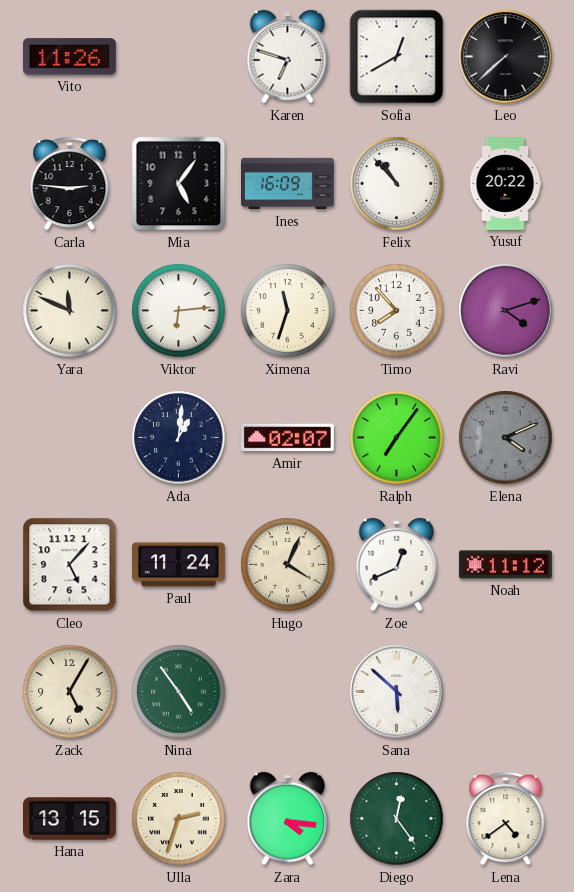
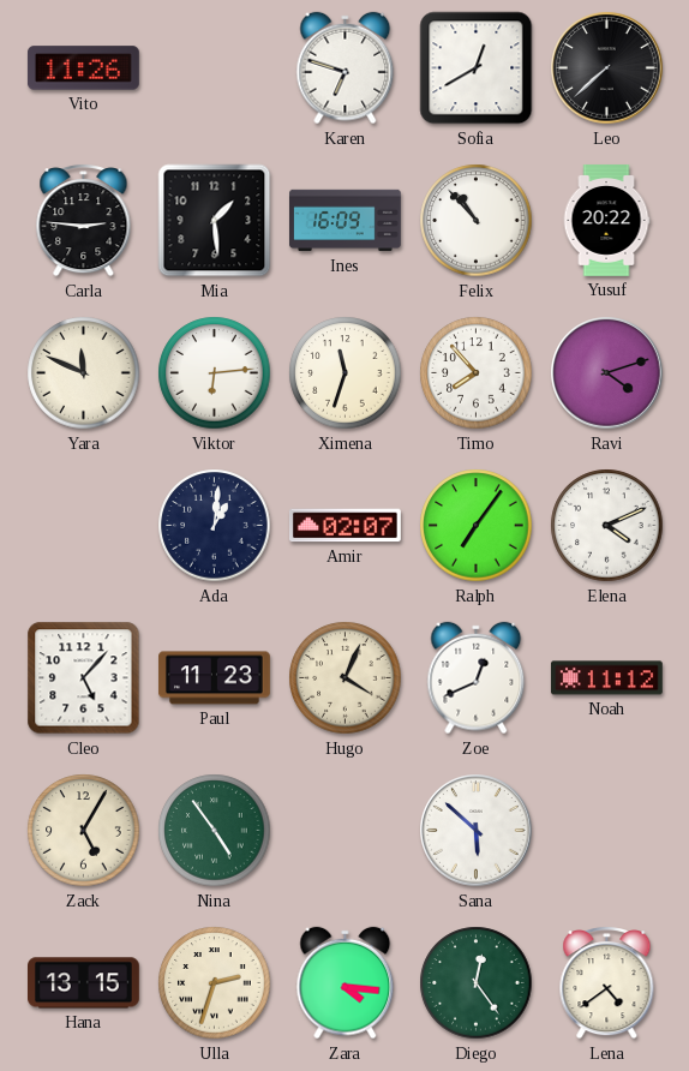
Mia: 5:06 -> 1:29
Elena dial: grey -> white
Paul: 11:24 -> 11:23
